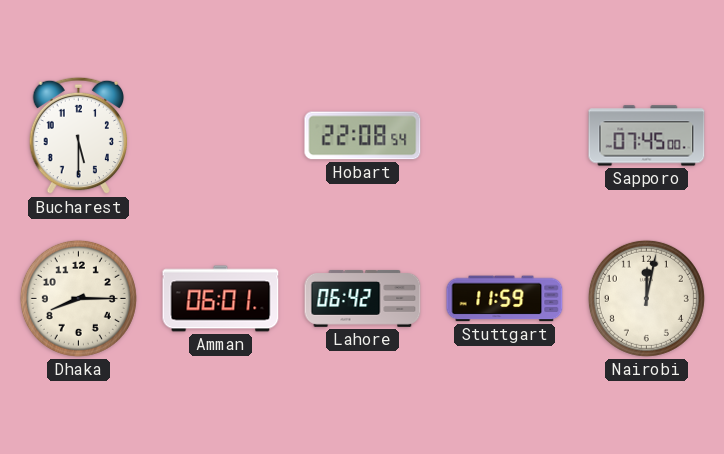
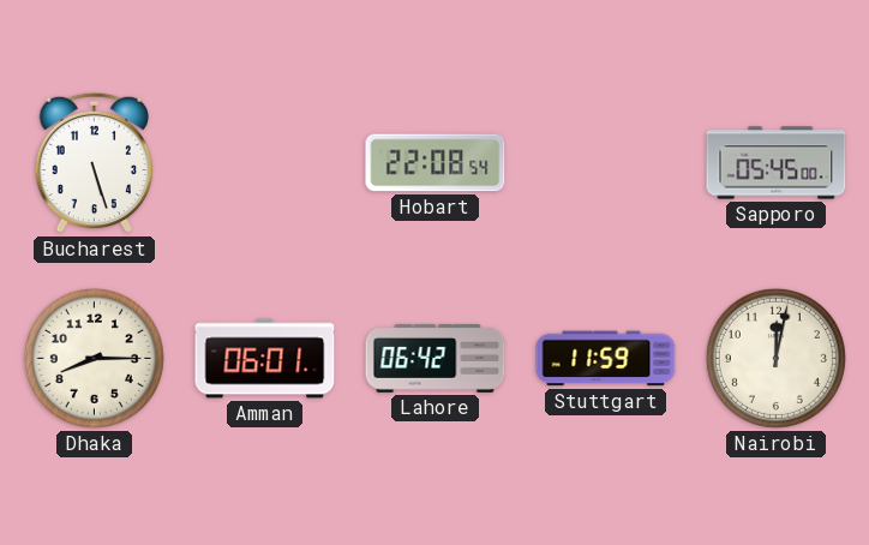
Bucharest: 5:30 -> 5:27
Sapporo: 07:45 -> 05:45
